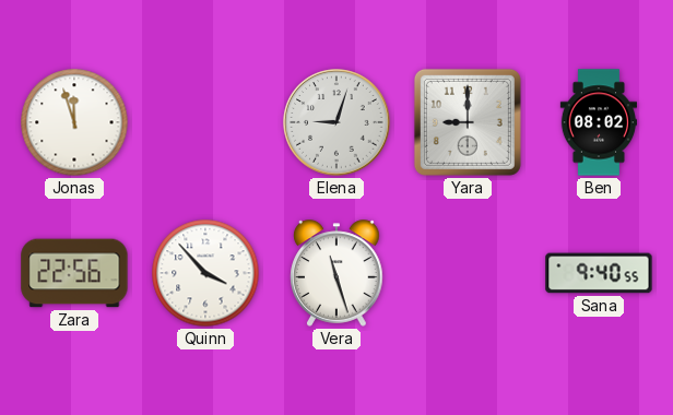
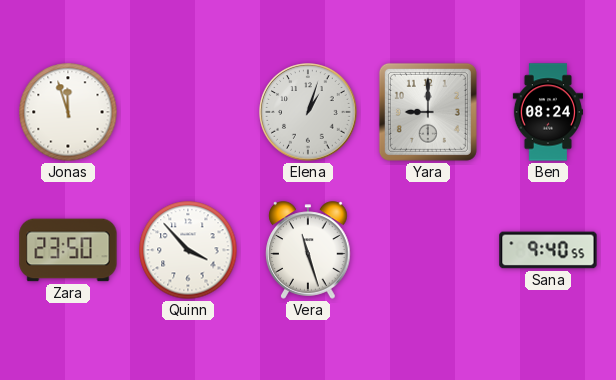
Elena: 9:03 -> 1:03
Ben: 08:02 -> 08:24
Zara: 22:56 -> 23:50
